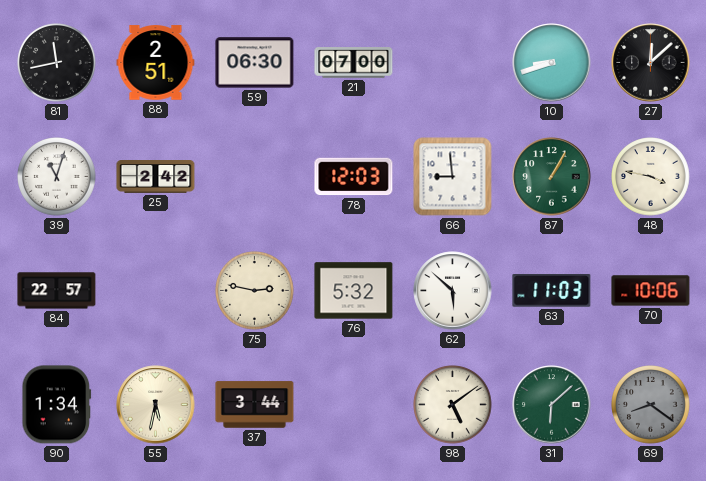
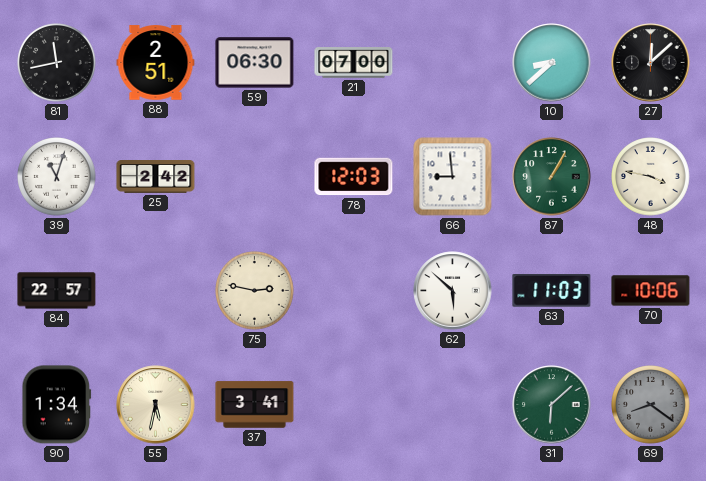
10: 8:42 -> 8:38
76: 5:32 -> none
37: 3:44 -> 3:41
98: 5:09 -> none
